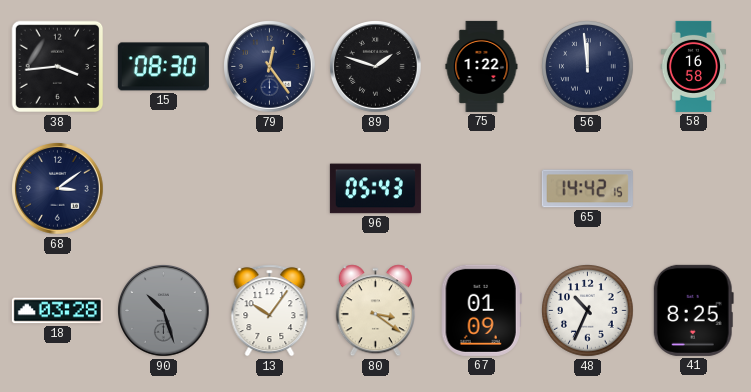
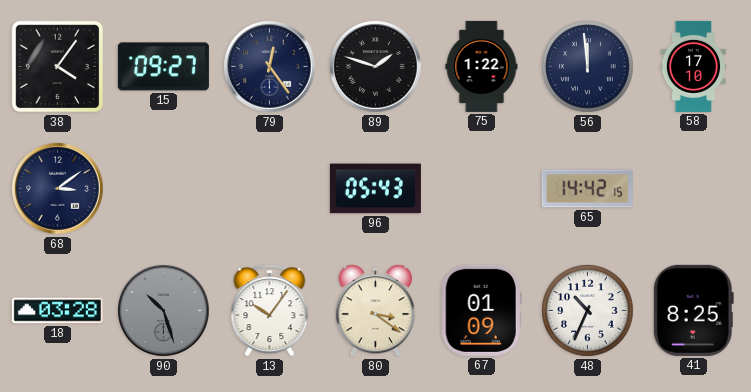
38: 3:44 -> 4:06
15: 08:30 -> 09:27
58: 16:58 -> 17:10
